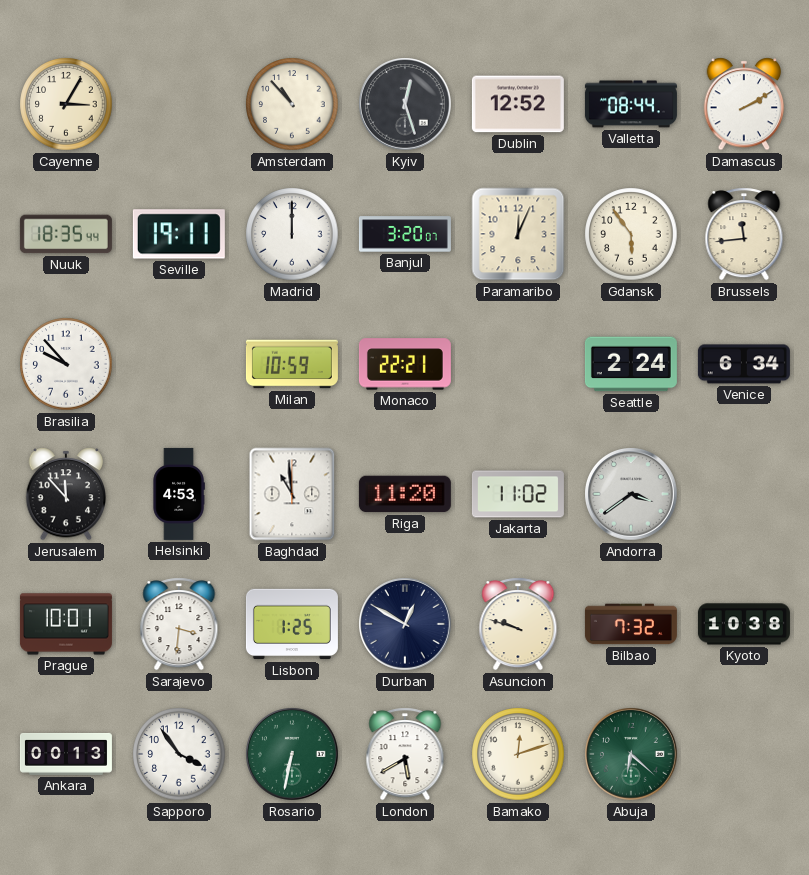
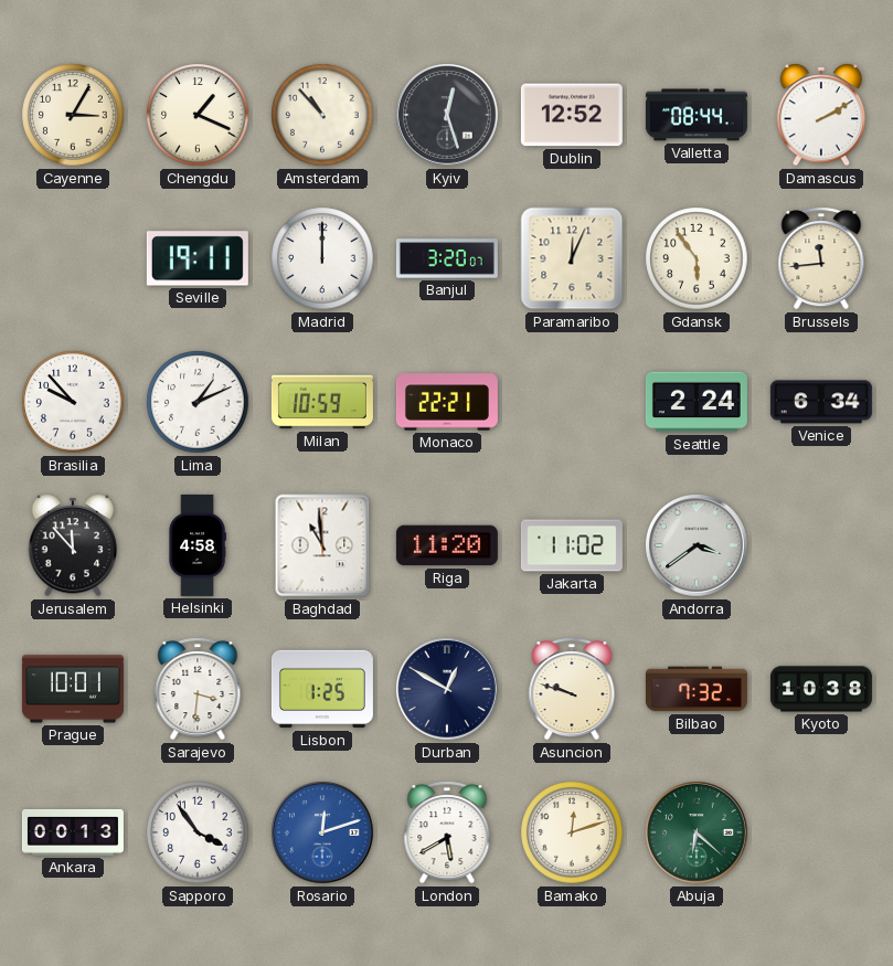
Chengdu: none -> 1:19
Nuuk: 18:35 -> none
Lima: none -> 1:11
Helsinki: 4:53 -> 4:58
Rosario: 6:32 -> 12:12
Rosario dial: green -> blue
